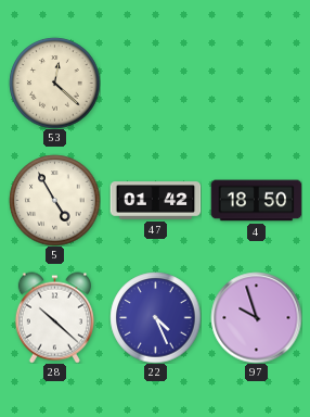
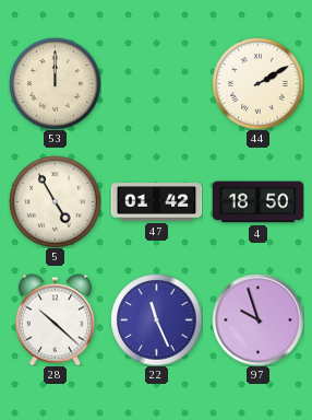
53: 12:22 -> 12:00
44: none -> 2:10
22: 4:26 -> 11:26
